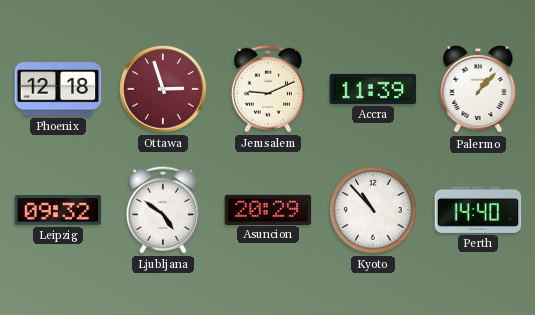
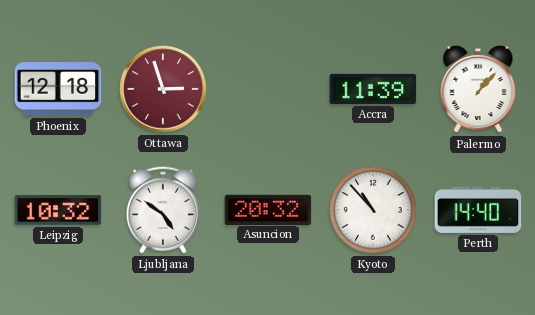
Jerusalem: 9:11 -> none
Leipzig: 09:32 -> 10:32
Asuncion: 20:29 -> 20:32
